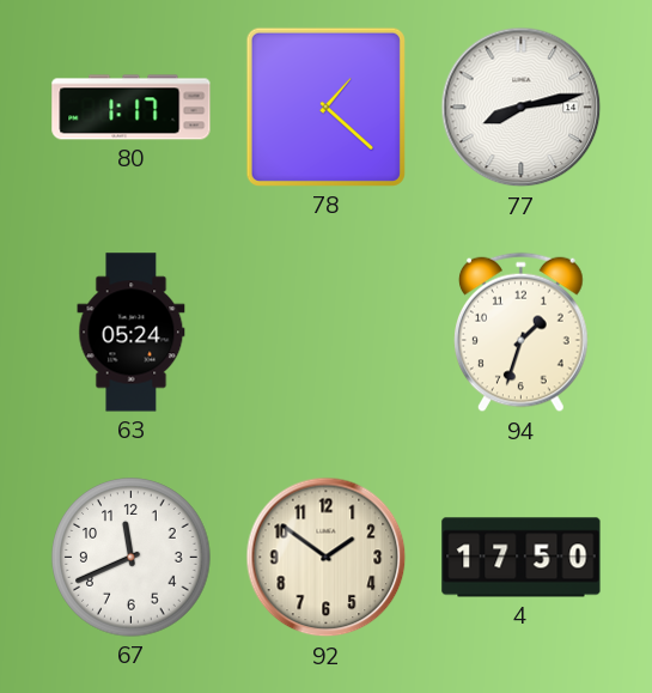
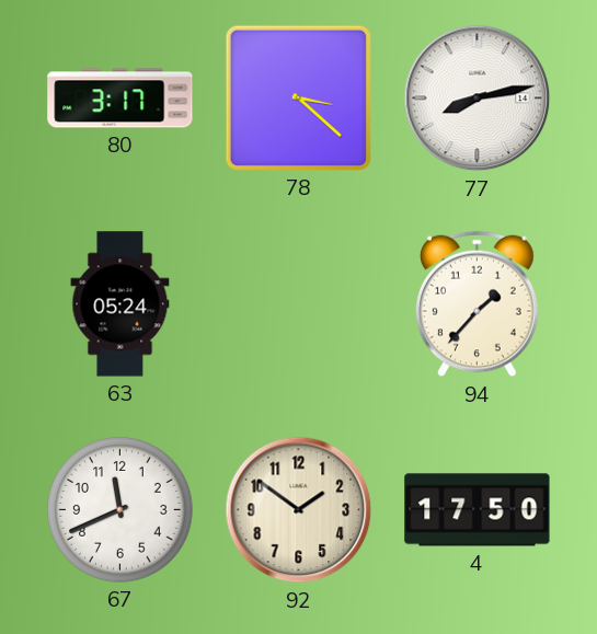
80: 1:17 -> 3:17
78: 1:22 -> 3:22
94: 1:33 -> 1:37
